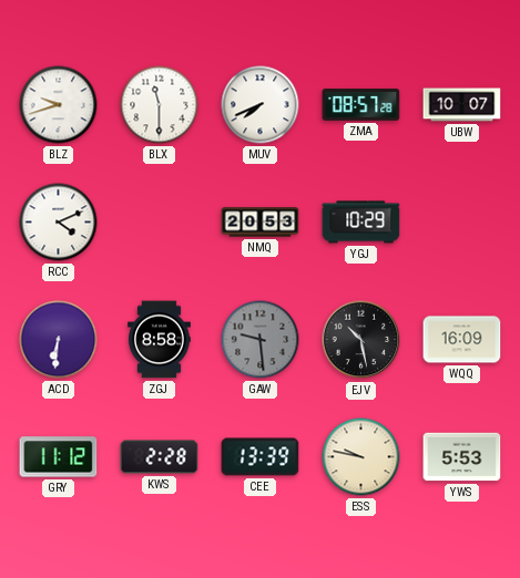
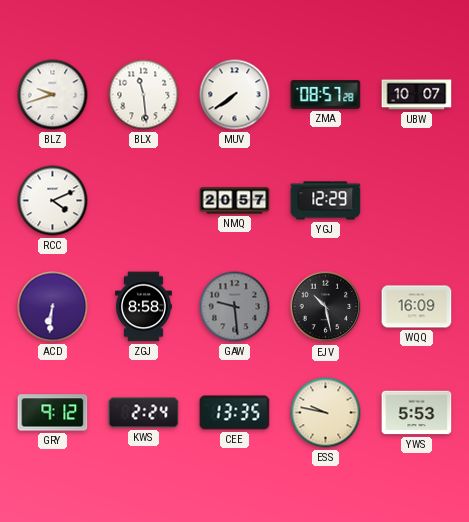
BLX: 11:30 -> 11:29
MUV: 7:41 -> 7:39
NMQ: 20:53 -> 20:57
YGJ: 10:29 -> 12:29
GRY: 11:12 -> 9:12
KWS: 2:28 -> 2:24
CEE: 13:39 -> 13:35
